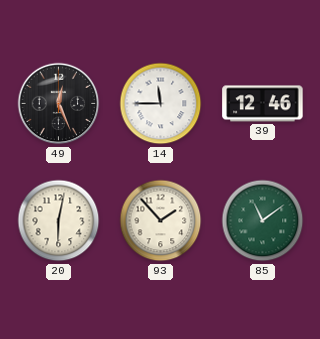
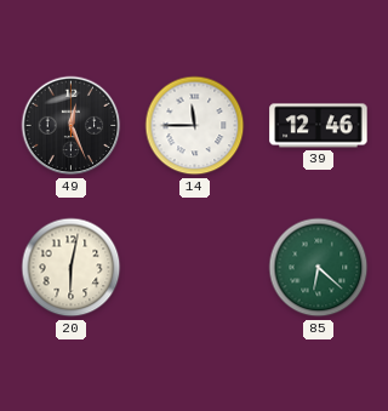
93: 1:53 -> none
85: 11:09 -> 6:22
